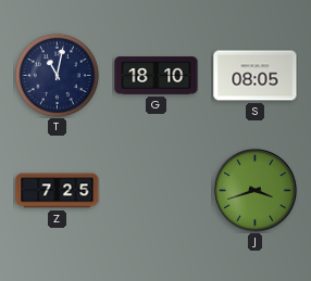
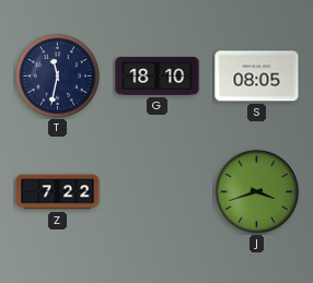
T: 11:02 -> 11:32
Z: 7:25 -> 7:22
